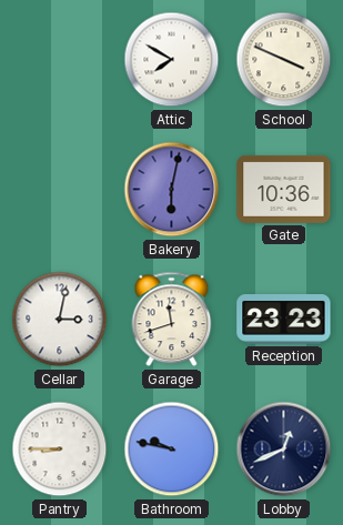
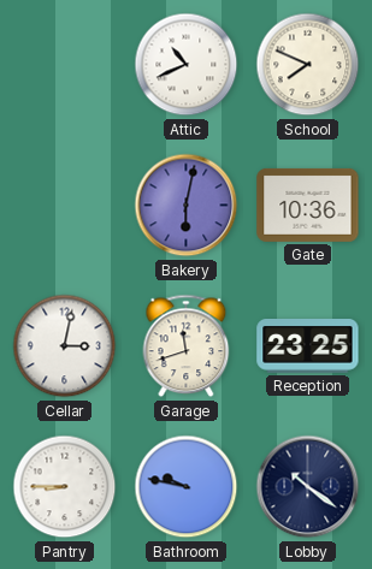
Attic: 7:50 -> 10:41
School: 3:49 -> 7:49
Reception: 23:23 -> 23:25
Lobby: 12:41 -> 10:21
